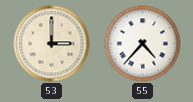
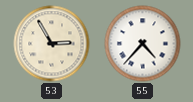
53: 3:00 -> 2:55
